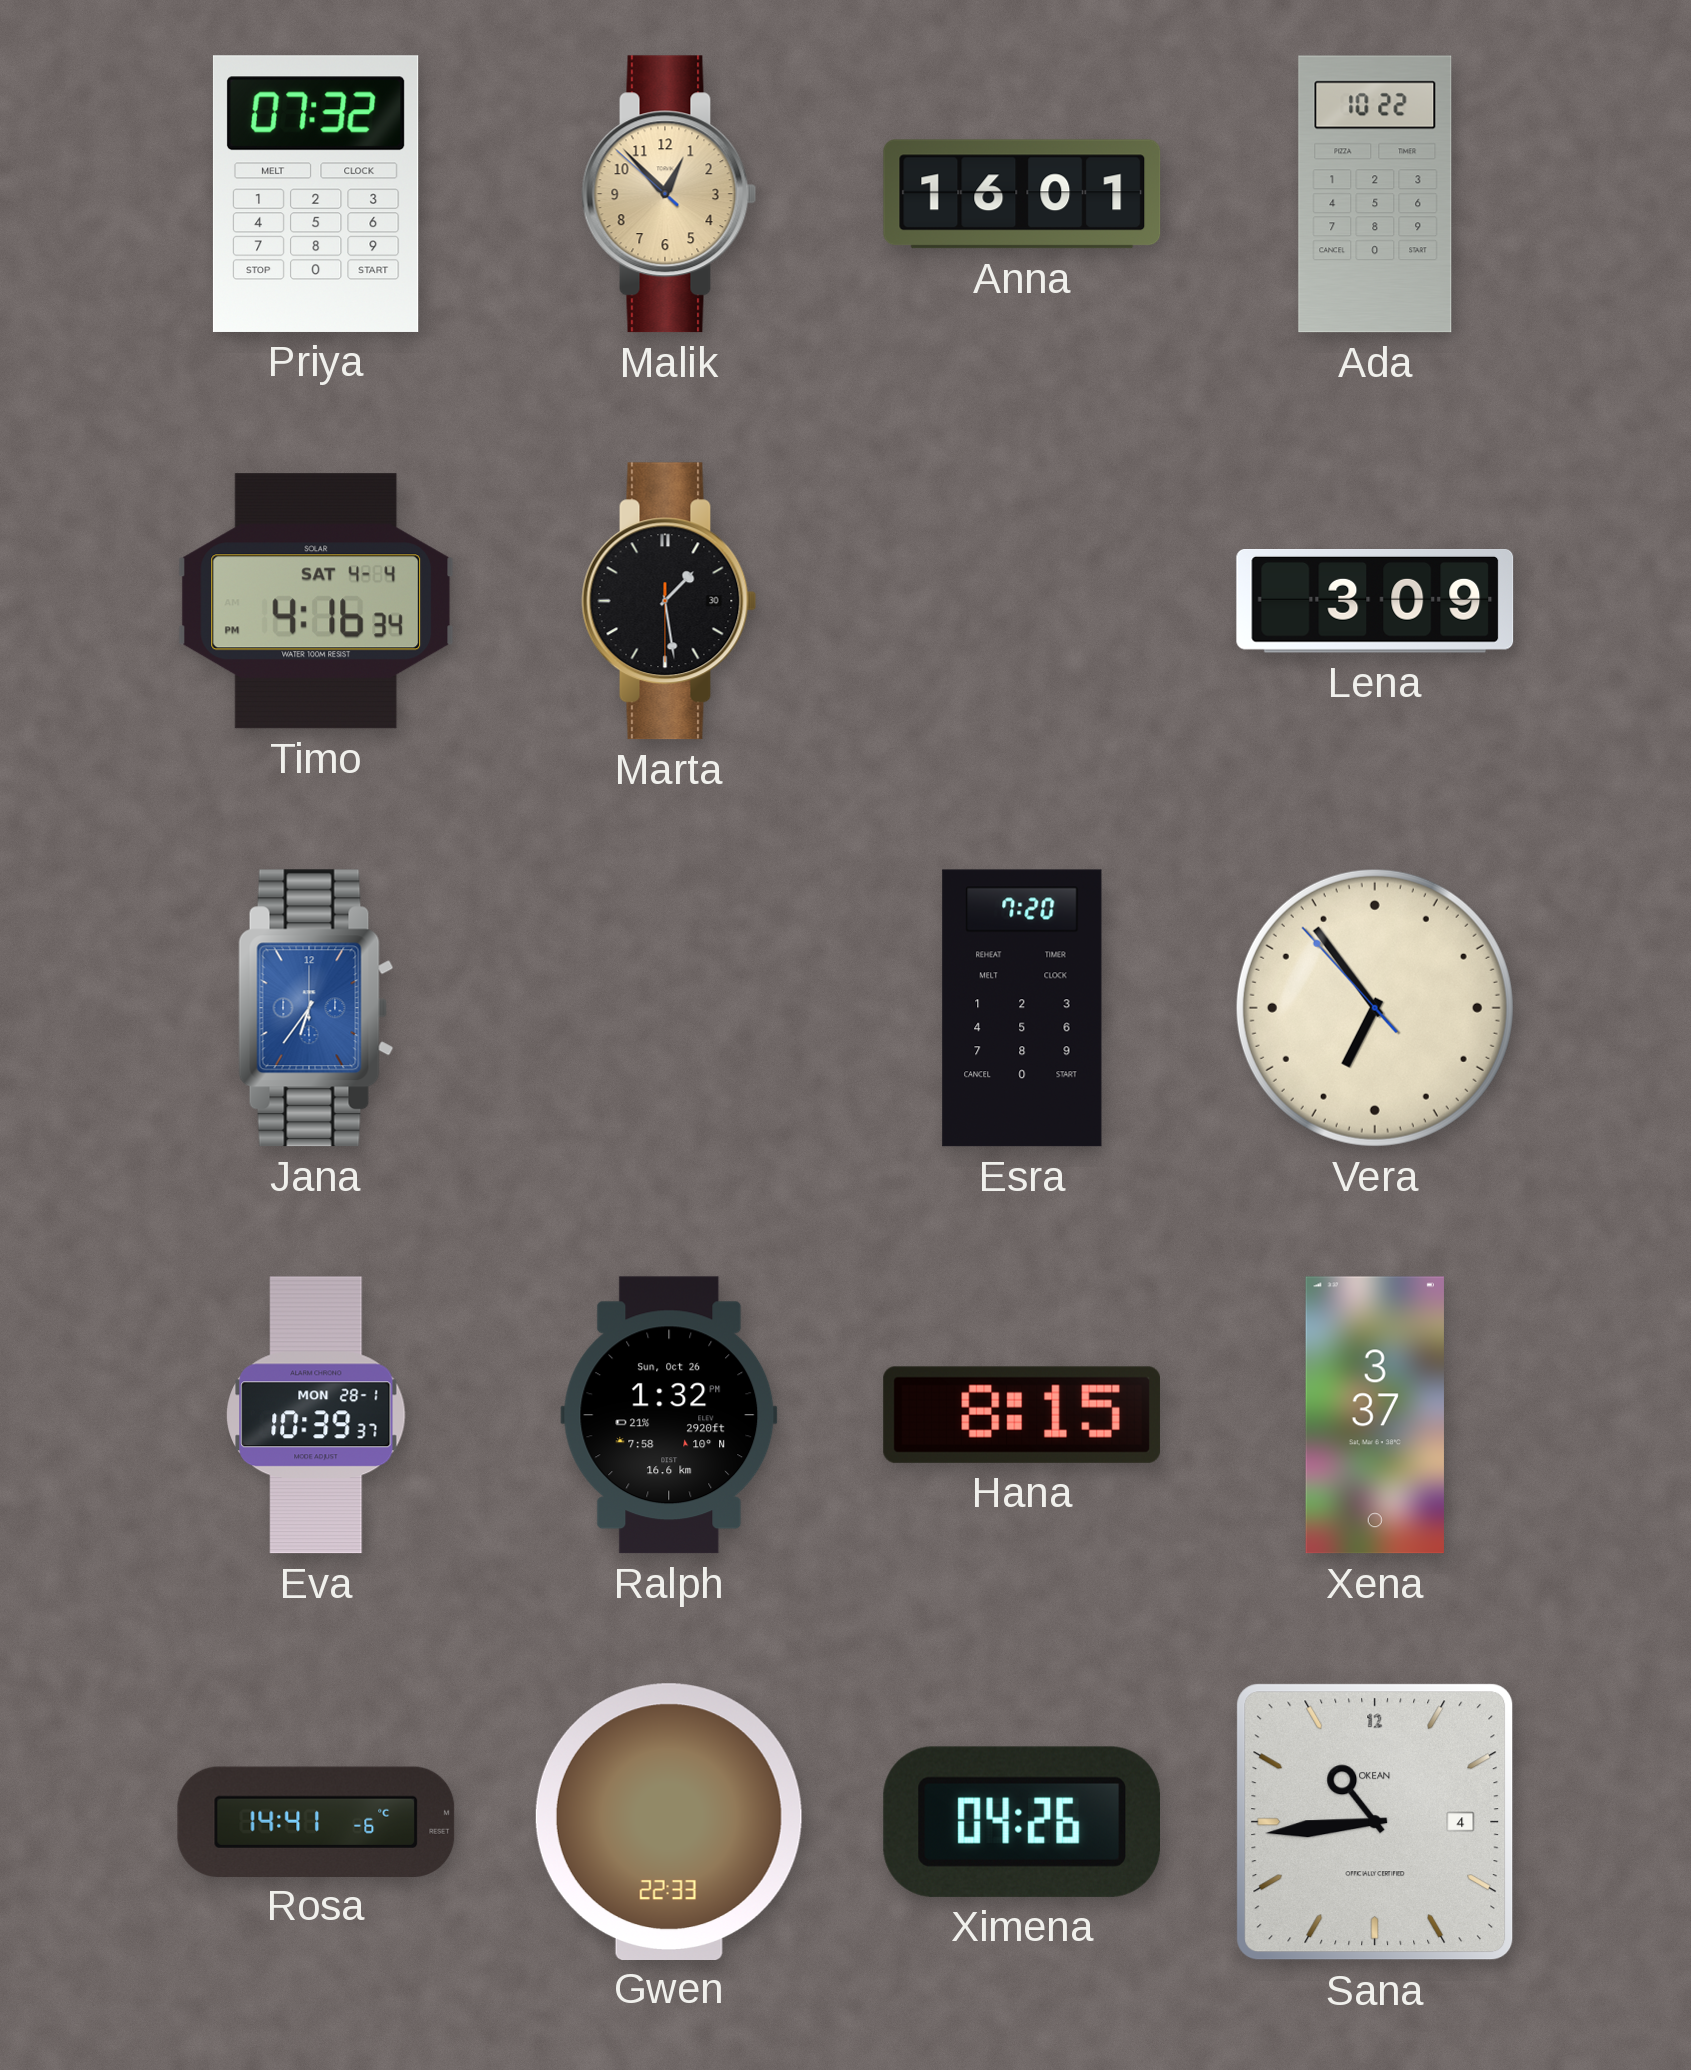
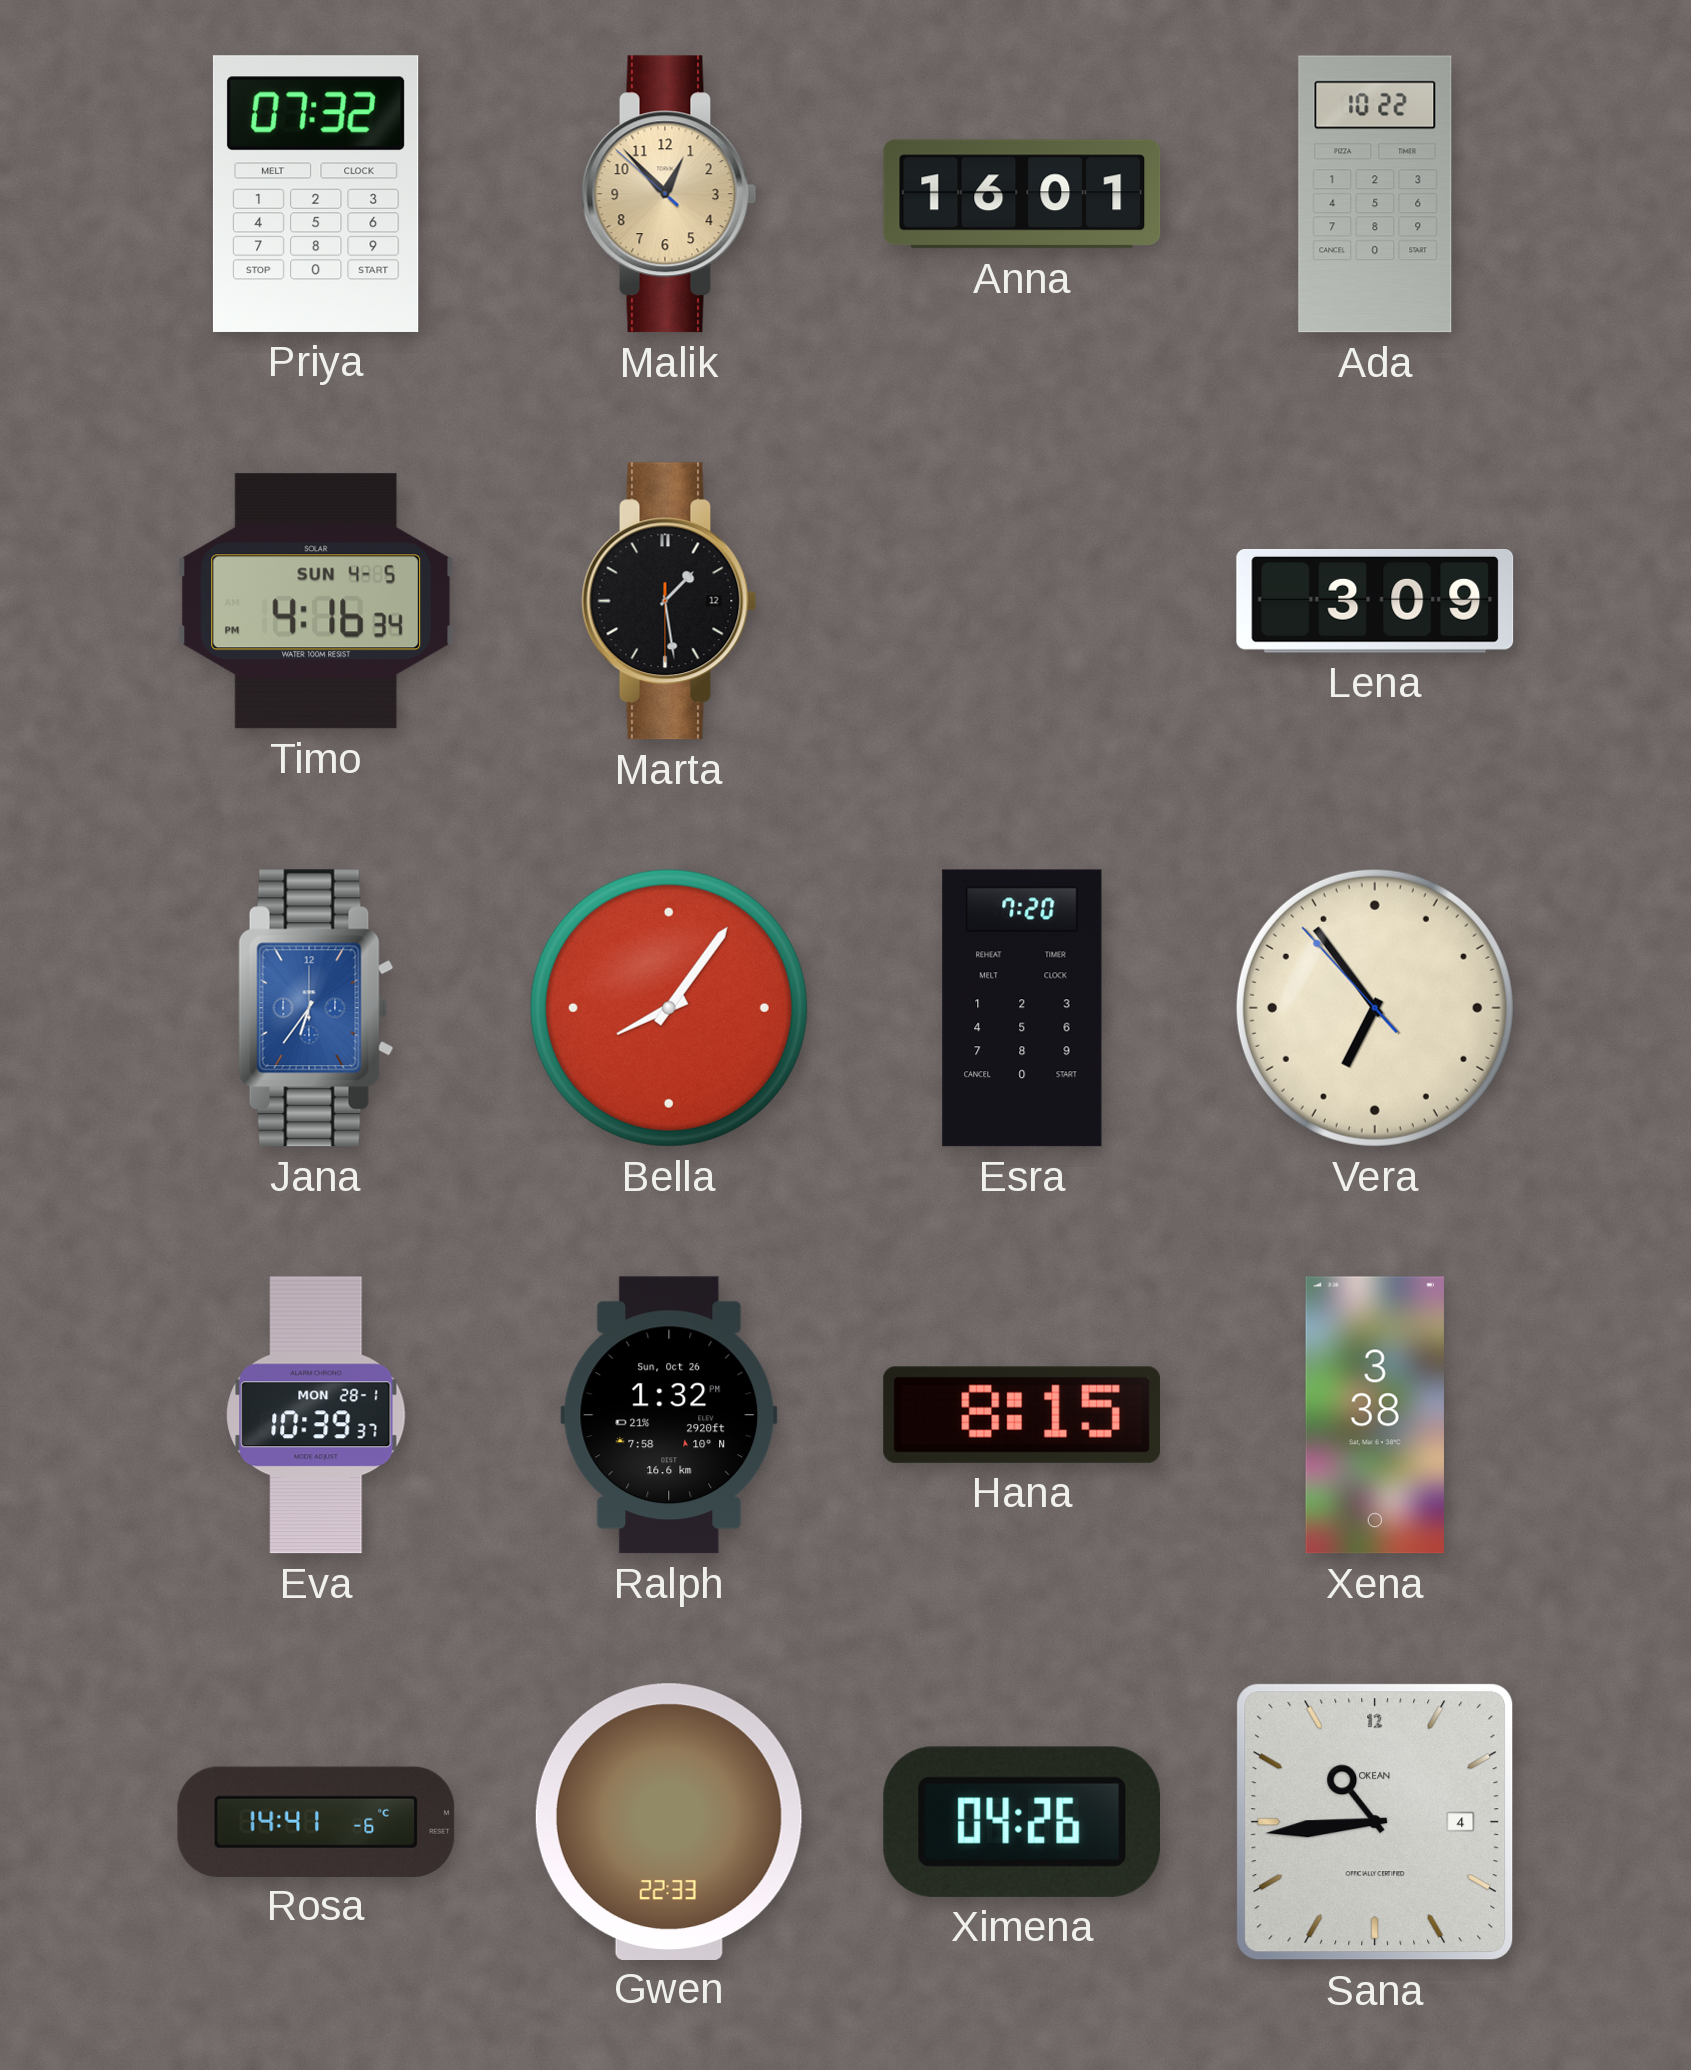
Timo date: SAT 4-4 -> SUN 4-5
Marta date: 30 -> 12
Bella: none -> 8:06
Xena: 3:37 -> 3:38
